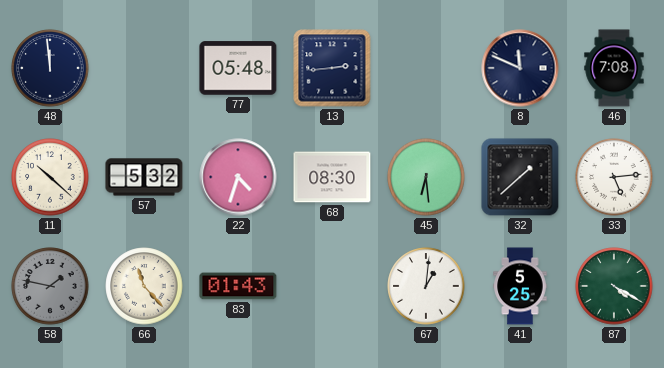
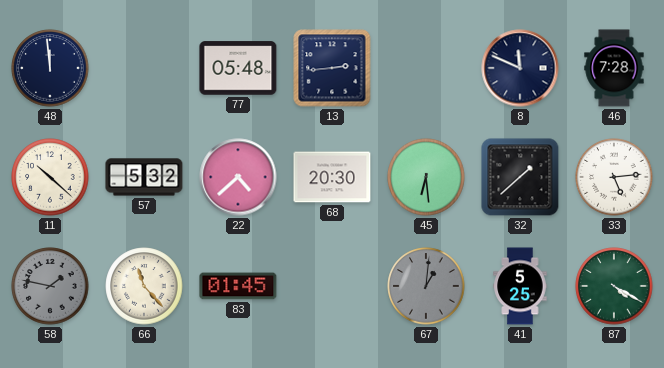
46: 7:08 -> 7:28
22: 4:33 -> 4:38
68: 08:30 -> 20:30
83: 01:43 -> 01:45
67 dial: white -> grey
